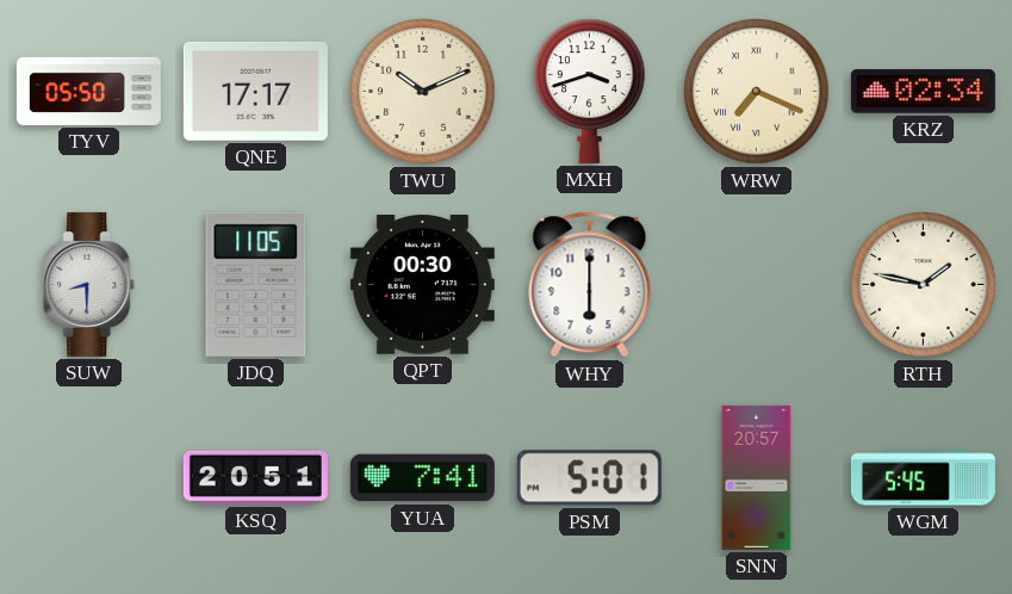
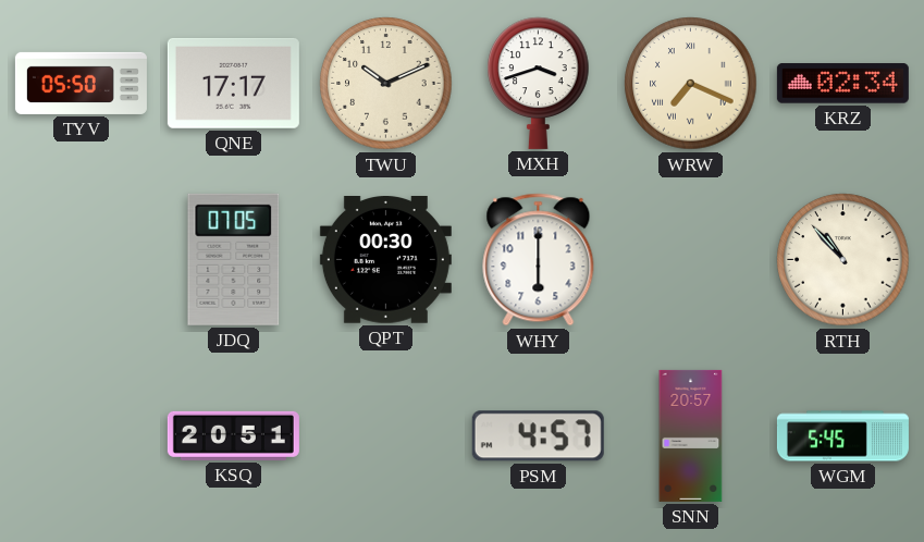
SUW: 8:30 -> none
JDQ: 11:05 -> 07:05
RTH: 1:47 -> 10:53
YUA: 7:41 -> none
PSM: 5:01 -> 4:57
